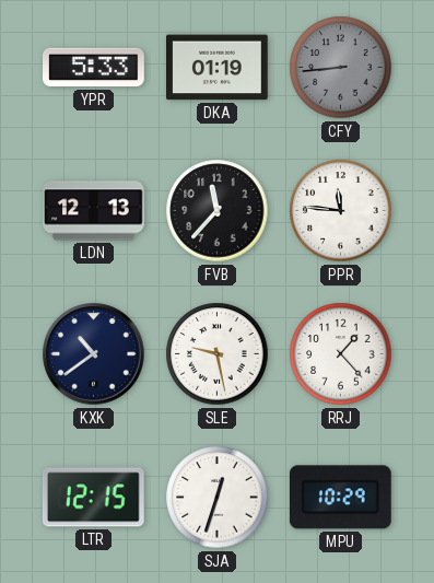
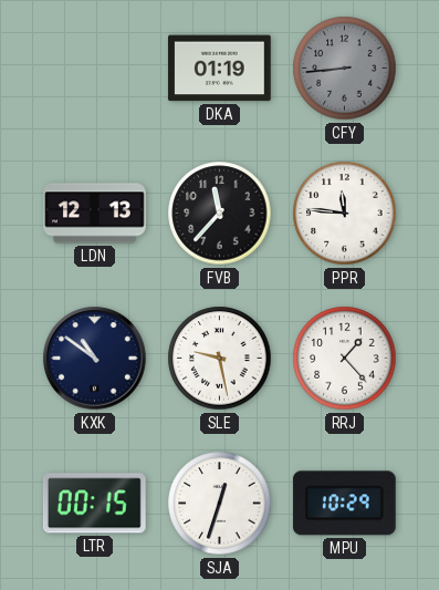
YPR: 5:33 -> none
KXK: 10:39 -> 10:51
LTR: 12:15 -> 00:15
